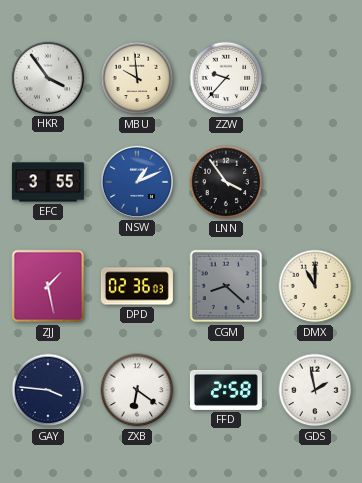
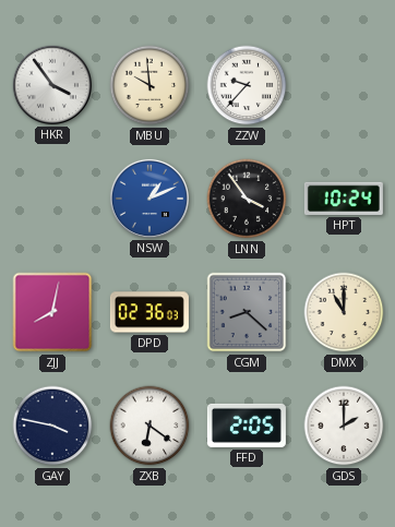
EFC: 3:55 -> none
HPT: none -> 10:24
ZJJ: 1:28 -> 8:02
GAY: 3:46 -> 3:47
FFD: 2:58 -> 2:05
GDS: 1:58 -> 2:00
